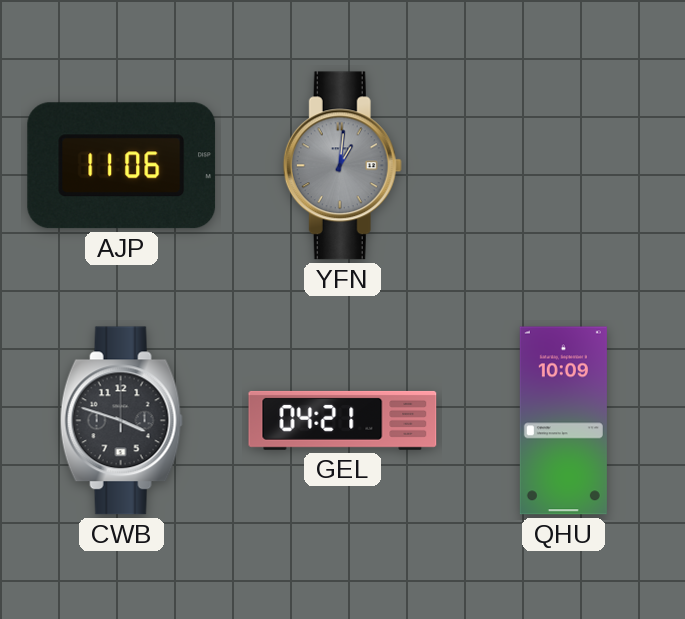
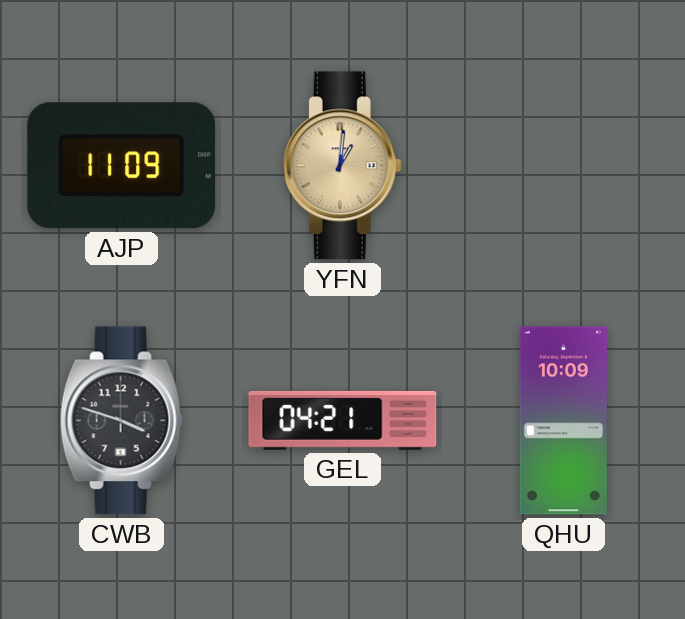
AJP: 11:06 -> 11:09
YFN dial: grey -> champagne
